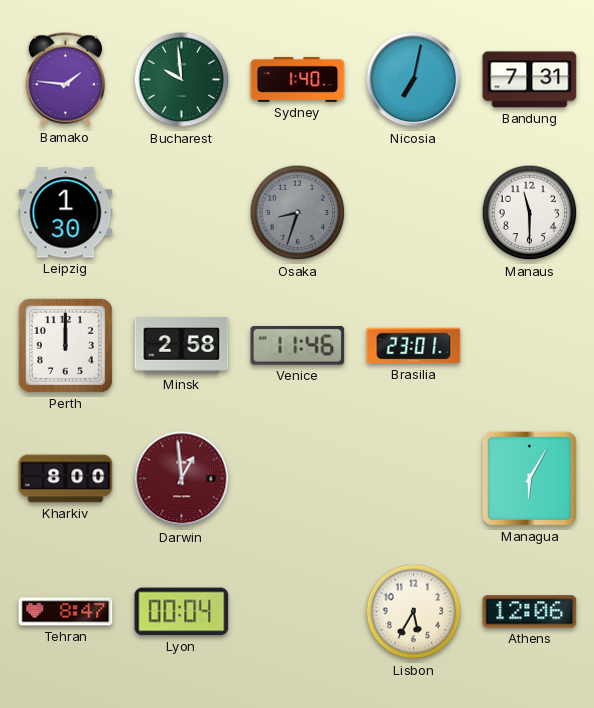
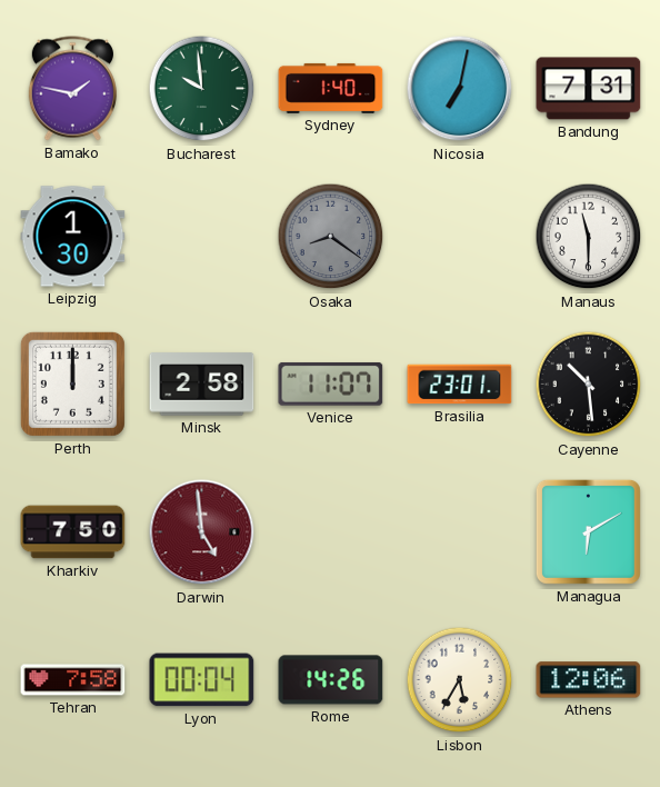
Bamako: 1:46 -> 1:47
Osaka: 8:33 -> 8:21
Venice: 11:46 -> 11:07
Cayenne: none -> 10:29
Kharkiv: 8:00 -> 7:50
Darwin: 12:59 -> 4:59
Managua: 6:05 -> 6:10
Tehran: 8:47 -> 7:58
Rome: none -> 14:26
